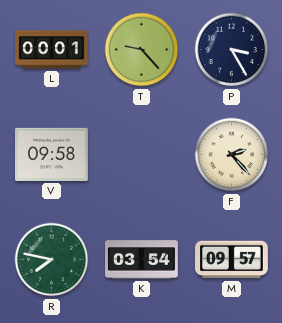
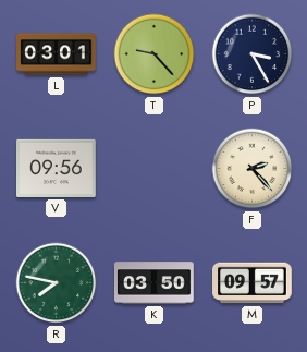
L: 00:01 -> 03:01
V: 09:58 -> 09:56
K: 03:54 -> 03:50
